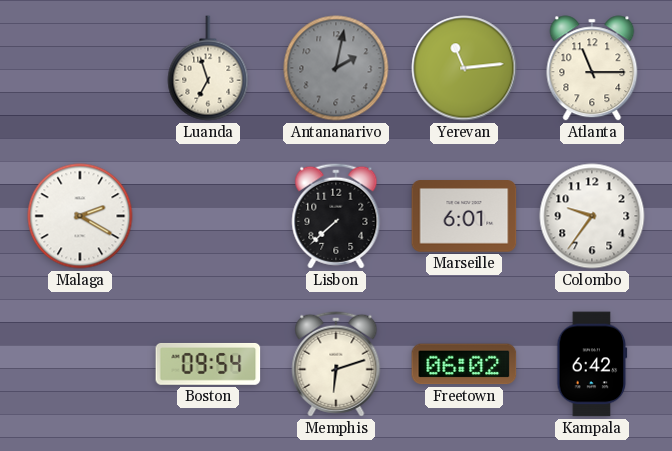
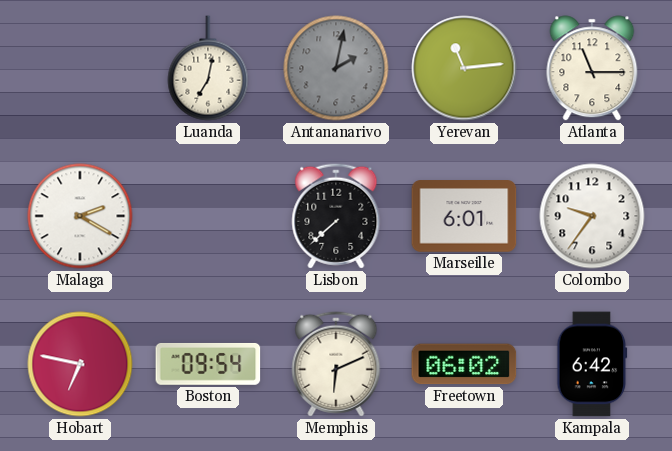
Luanda: 6:57 -> 7:02
Hobart: none -> 6:47
Memphis: 6:12 -> 6:11
